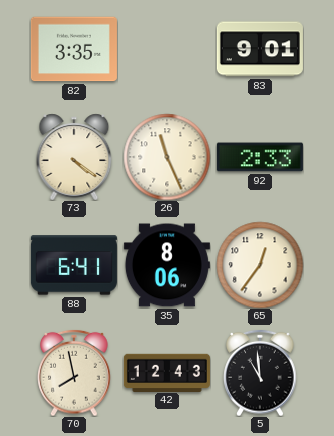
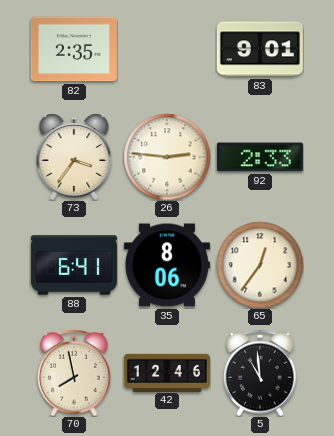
82: 3:35 -> 2:35
73: 4:21 -> 3:36
26: 11:26 -> 2:46
42: 12:43 -> 12:46
